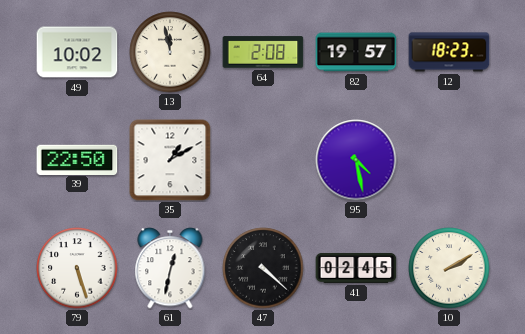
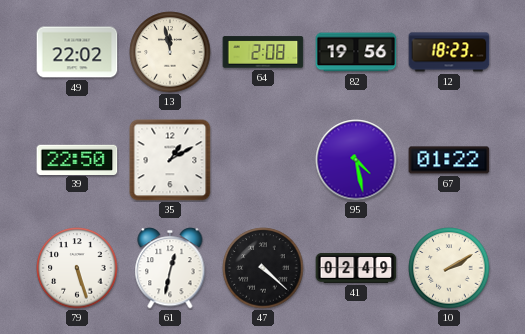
49: 10:02 -> 22:02
82: 19:57 -> 19:56
67: none -> 01:22
41: 02:45 -> 02:49
